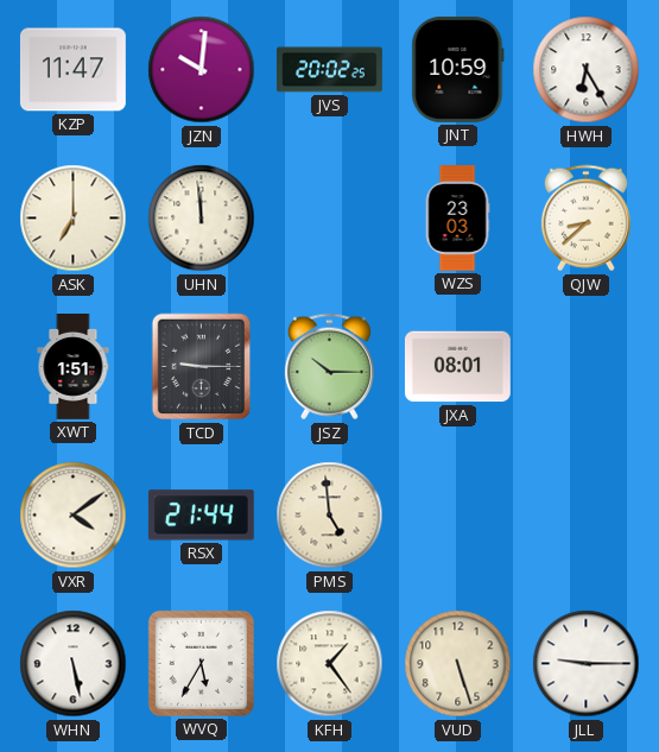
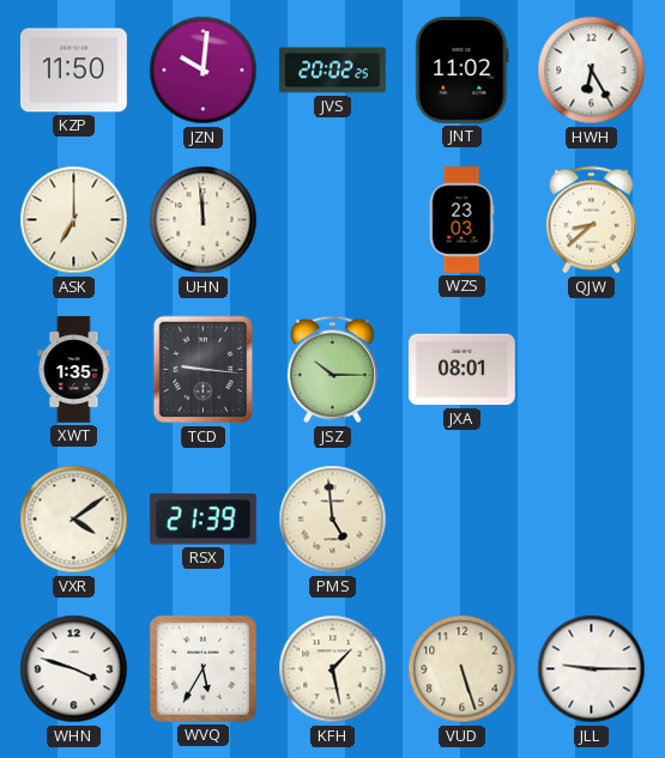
KZP: 11:47 -> 11:50
JNT: 10:59 -> 11:02
XWT: 1:51 -> 1:35
TCD: 9:15 -> 9:16
RSX: 21:44 -> 21:39
WHN: 5:28 -> 3:48
KFH: 1:24 -> 1:28
